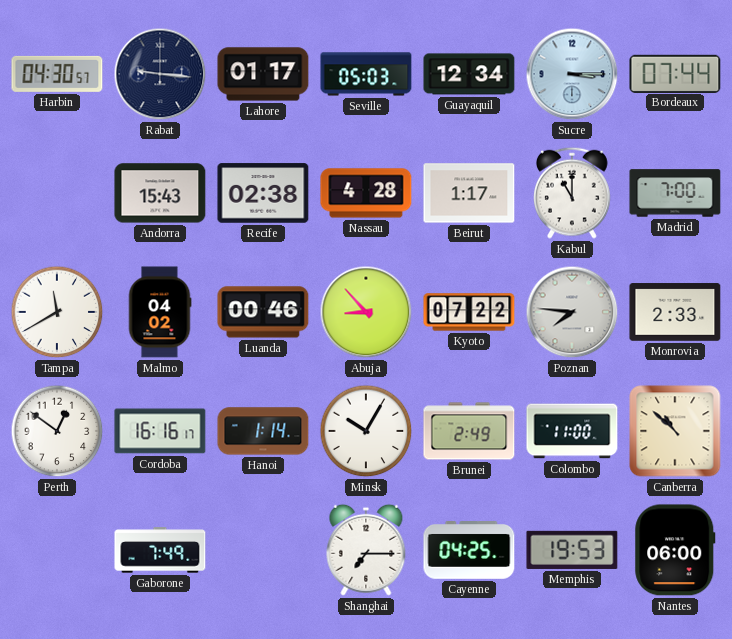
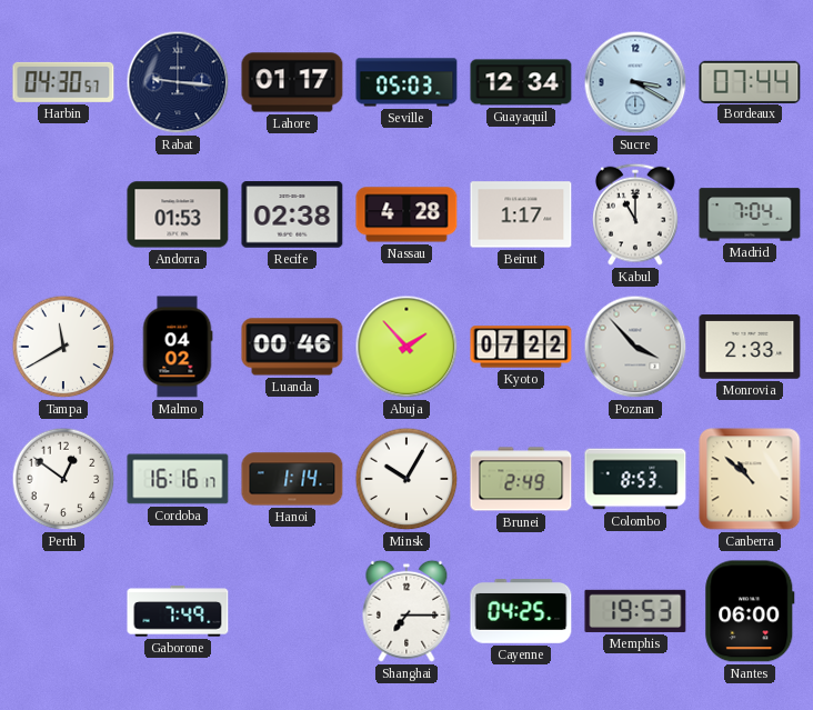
Sucre: 3:15 -> 3:20
Andorra: 15:43 -> 01:53
Madrid: 7:00 -> 7:04
Abuja: 8:53 -> 1:53
Poznan: 7:46 -> 3:53
Colombo: 11:00 -> 8:53
